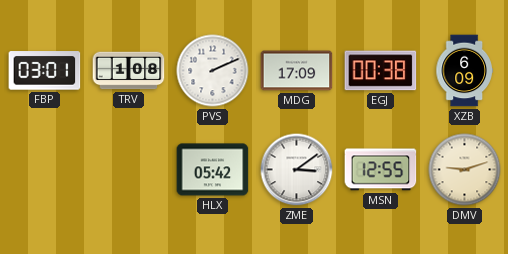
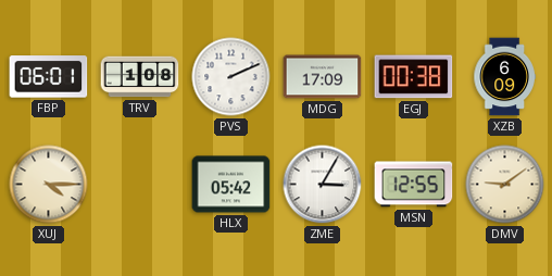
FBP: 03:01 -> 06:01
XUJ: none -> 4:15
ZME: 3:09 -> 3:05
DMV: 9:12 -> 9:09
